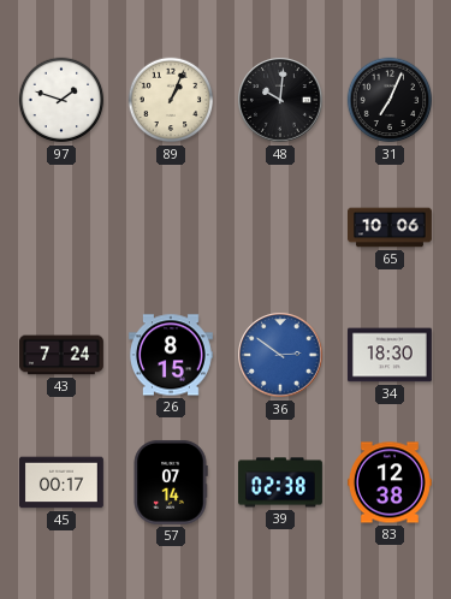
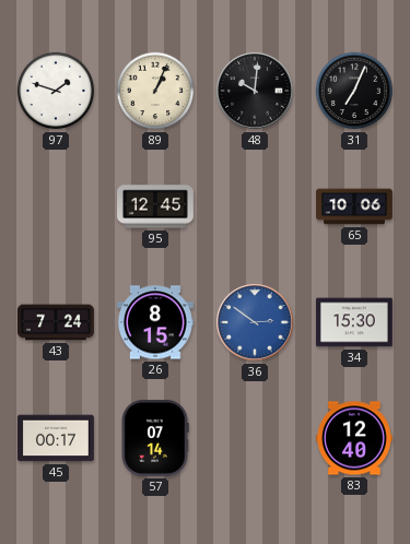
95: none -> 12:45
34: 18:30 -> 15:30
39: 02:38 -> none
83: 12:38 -> 12:40
